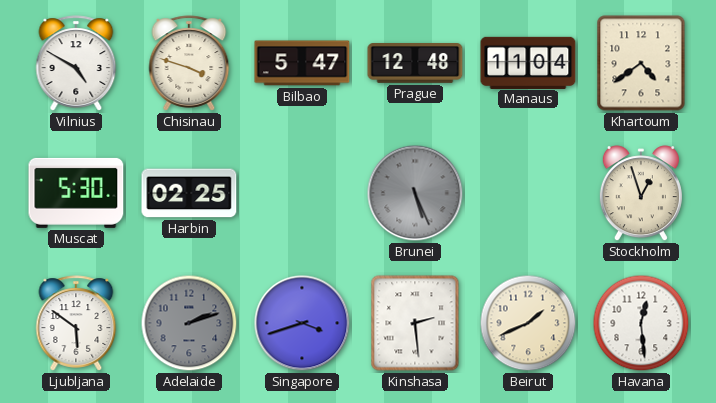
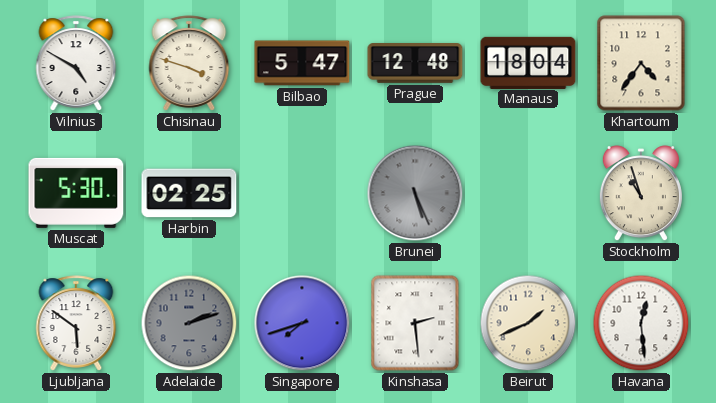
Manaus: 11:04 -> 18:04
Khartoum: 4:39 -> 4:36
Stockholm: 12:57 -> 10:57
Singapore: 3:42 -> 7:42
